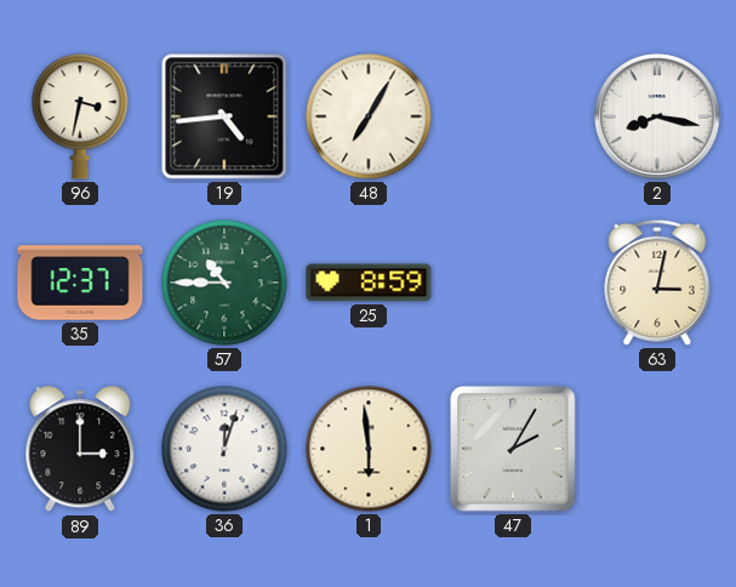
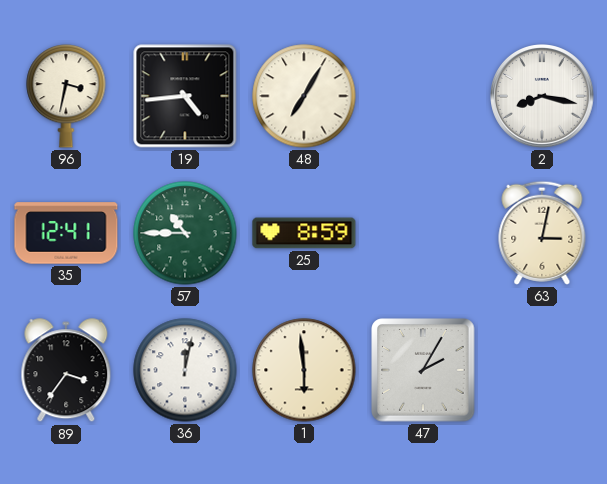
35: 12:37 -> 12:41
89: 3:00 -> 3:36
36: 12:03 -> 12:02
